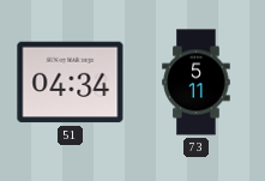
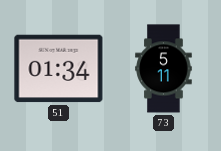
51: 04:34 -> 01:34
